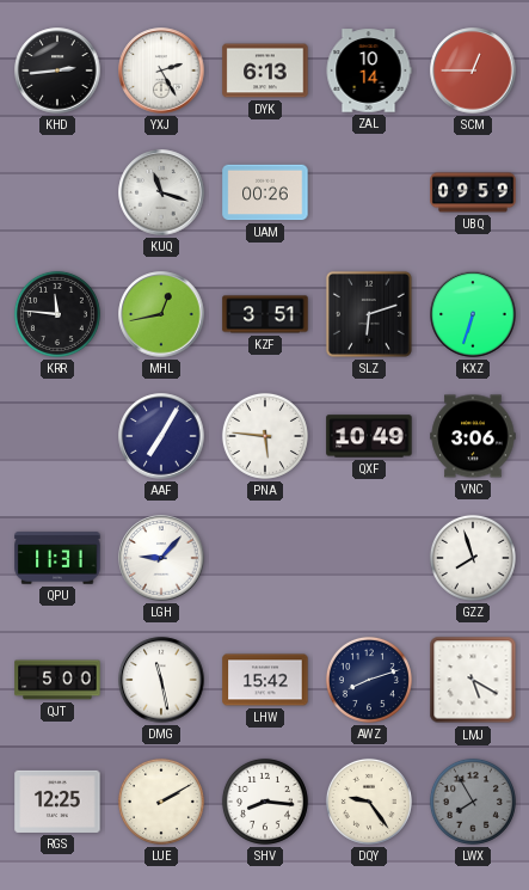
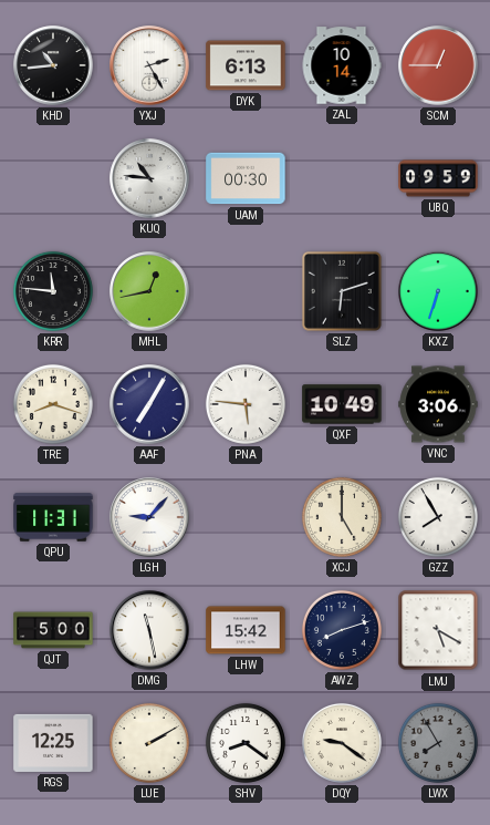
KHD: 2:44 -> 10:44
KUQ: 11:18 -> 10:46
UAM: 00:26 -> 00:30
KZF: 3:51 -> none
TRE: none -> 8:18
XCJ: none -> 5:00
GZZ: 7:57 -> 7:55
SHV: 8:16 -> 8:21
DQY: 9:24 -> 9:21
